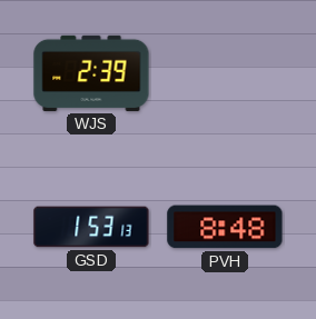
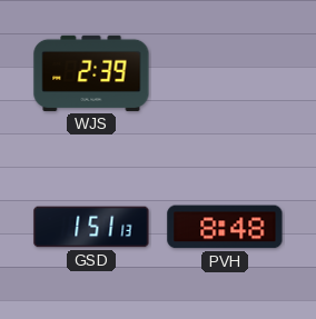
GSD: 1:53 -> 1:51
